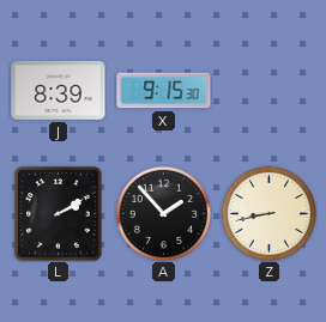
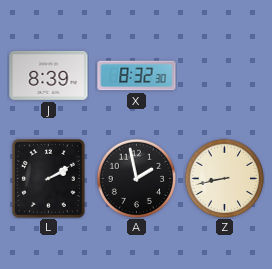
X: 9:15 -> 8:32
A: 1:53 -> 1:58
